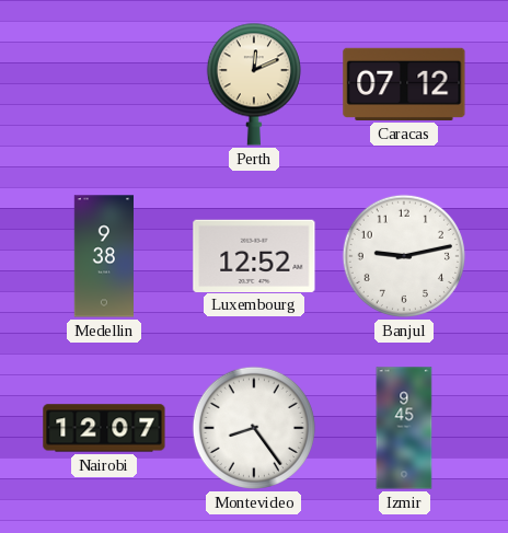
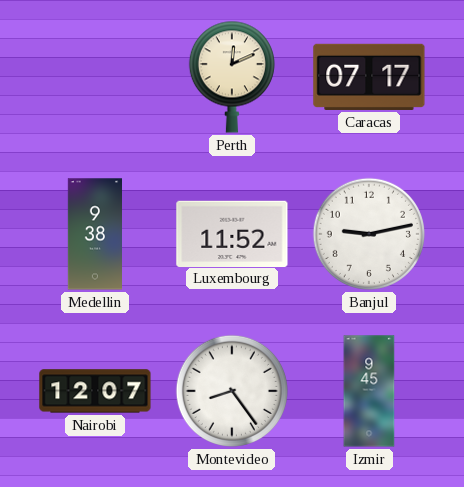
Caracas: 07:12 -> 07:17
Luxembourg: 12:52 -> 11:52
